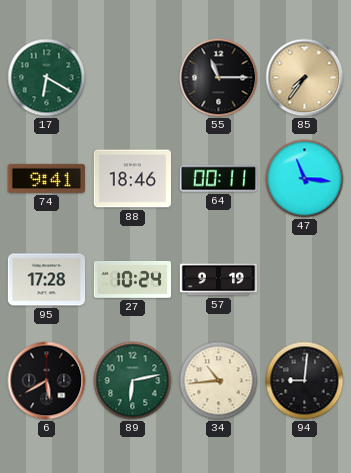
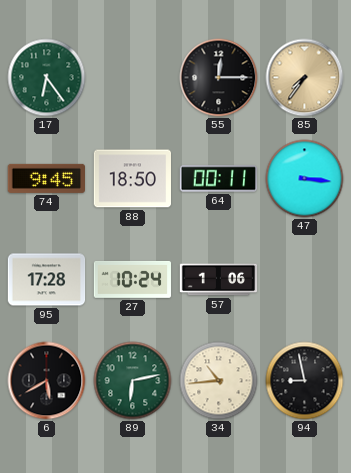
17: 6:20 -> 6:24
55: 11:15 -> 12:15
74: 9:41 -> 9:45
88: 18:46 -> 18:50
47: 11:16 -> 3:16
57: 9:19 -> 1:06
94: 9:01 -> 8:58
